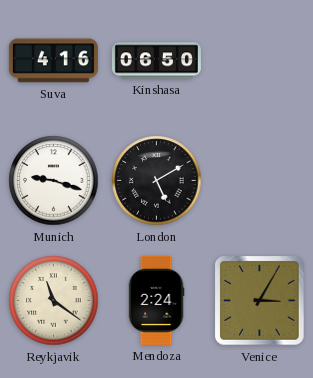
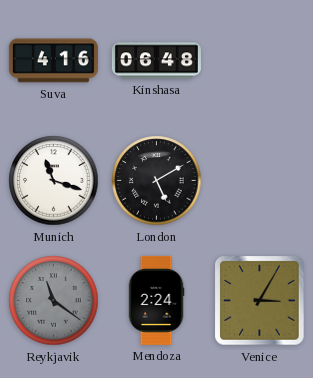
Kinshasa: 06:50 -> 06:48
Munich: 9:18 -> 11:18
Reykjavik dial: cream -> grey
